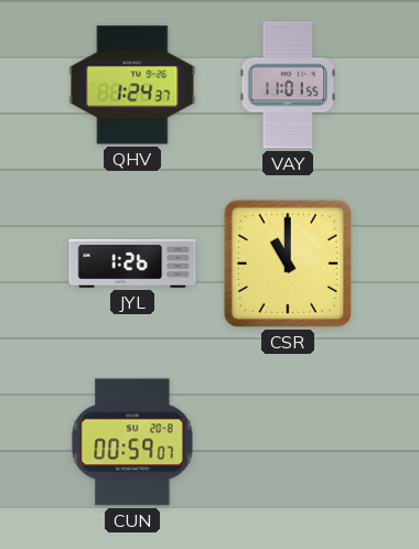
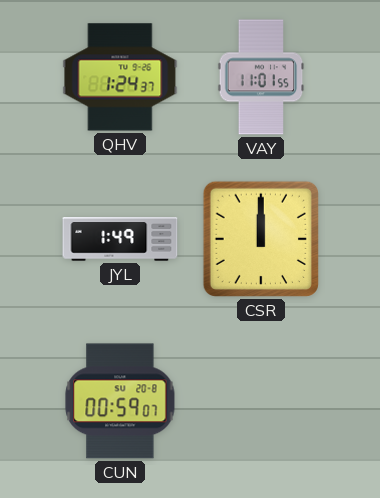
JYL: 1:26 -> 1:49
CSR: 11:00 -> 12:00
